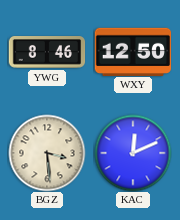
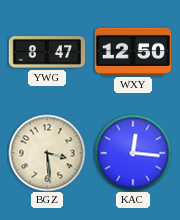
YWG: 8:46 -> 8:47
KAC: 12:11 -> 12:16
